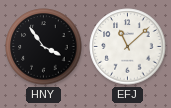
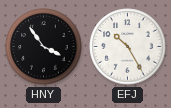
EFJ: 11:08 -> 10:25
